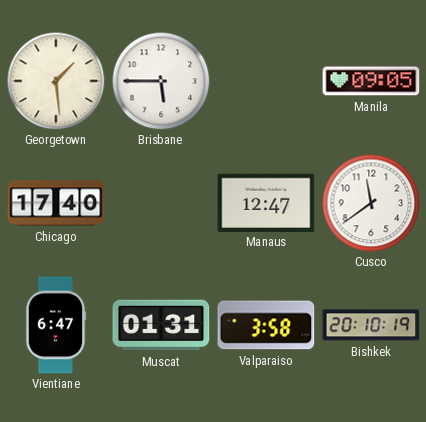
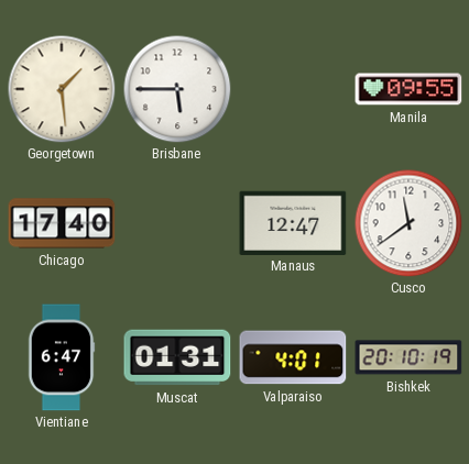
Manila: 09:05 -> 09:55
Valparaiso: 3:58 -> 4:01
